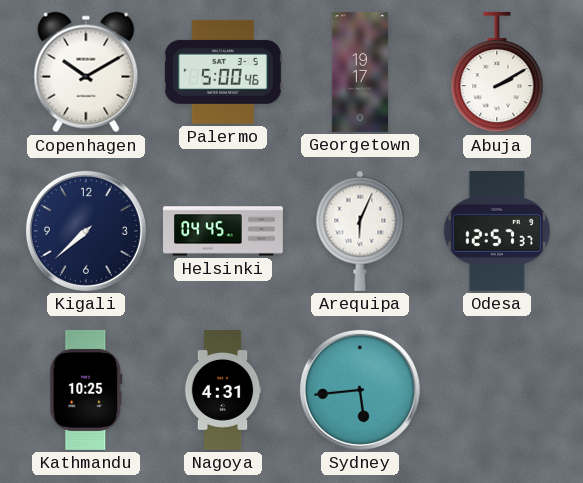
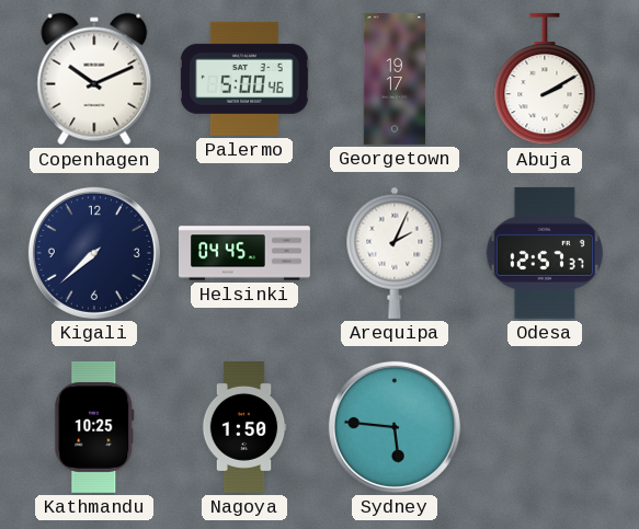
Copenhagen: 10:10 -> 10:11
Arequipa: 6:04 -> 2:04
Nagoya: 4:31 -> 1:50
Sydney: 5:44 -> 5:46
